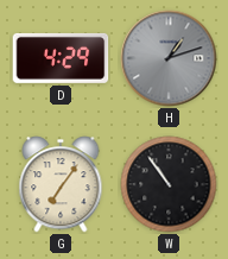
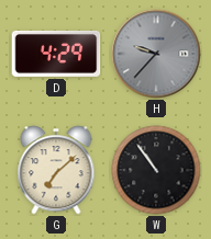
H: 1:12 -> 9:37
G: 7:06 -> 7:08
